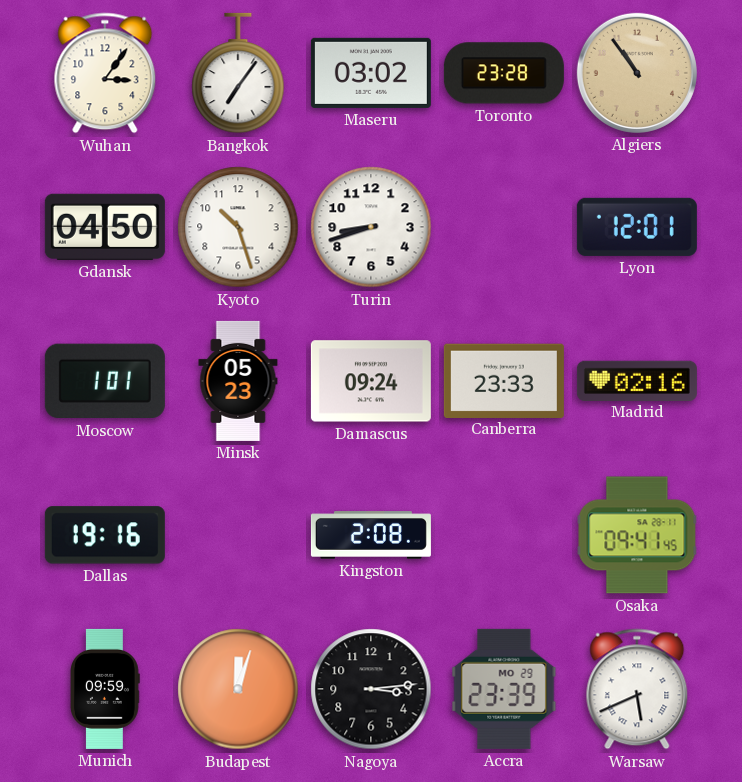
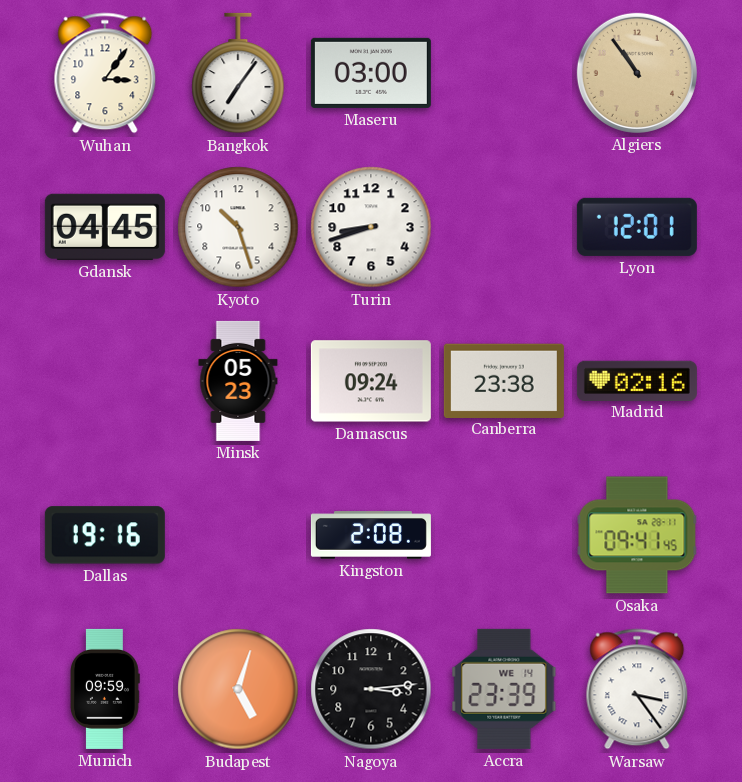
Maseru: 03:02 -> 03:00
Toronto: 23:28 -> none
Gdansk: 04:50 -> 04:45
Moscow: 1:01 -> none
Canberra: 23:33 -> 23:38
Budapest: 12:03 -> 5:03
Accra date: MO 29 -> WE 14
Warsaw: 5:41 -> 3:24
